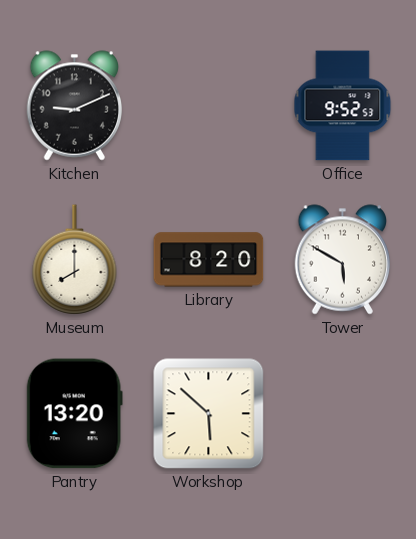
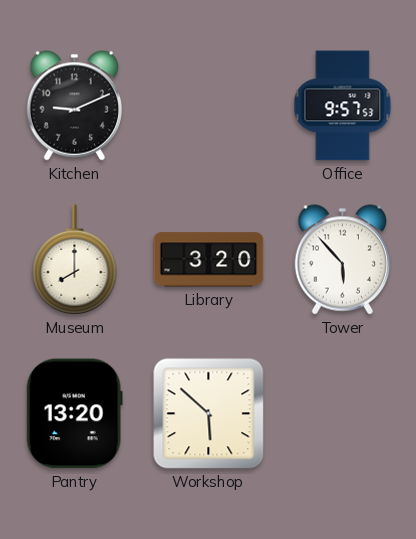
Office: 9:52 -> 9:57
Library: 8:20 -> 3:20
Tower: 5:50 -> 5:53
